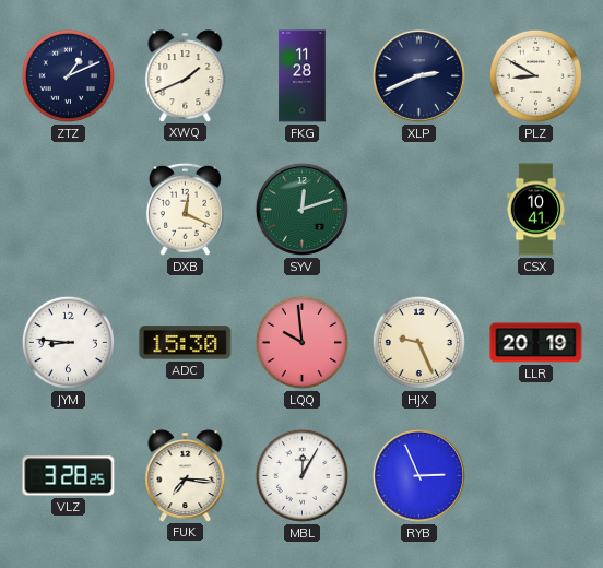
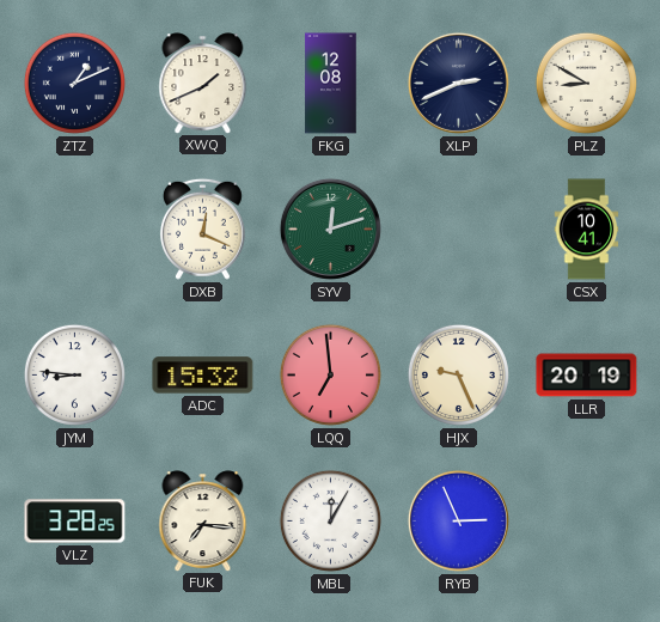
FKG: 11:28 -> 12:08
ADC: 15:30 -> 15:32
LQQ: 9:59 -> 6:59
